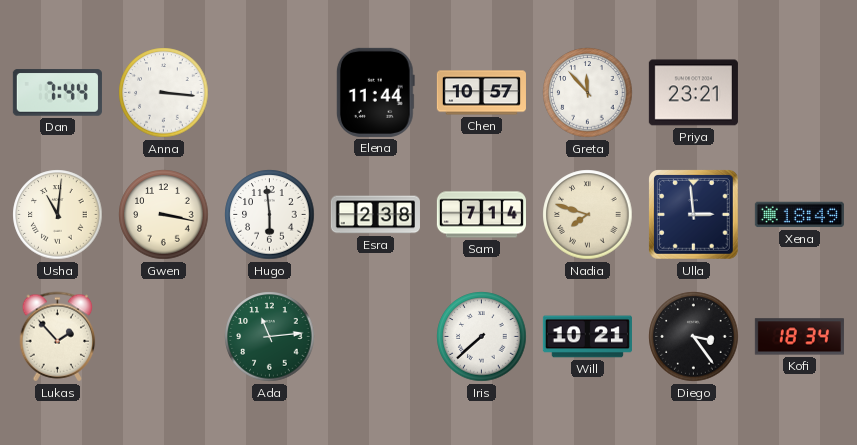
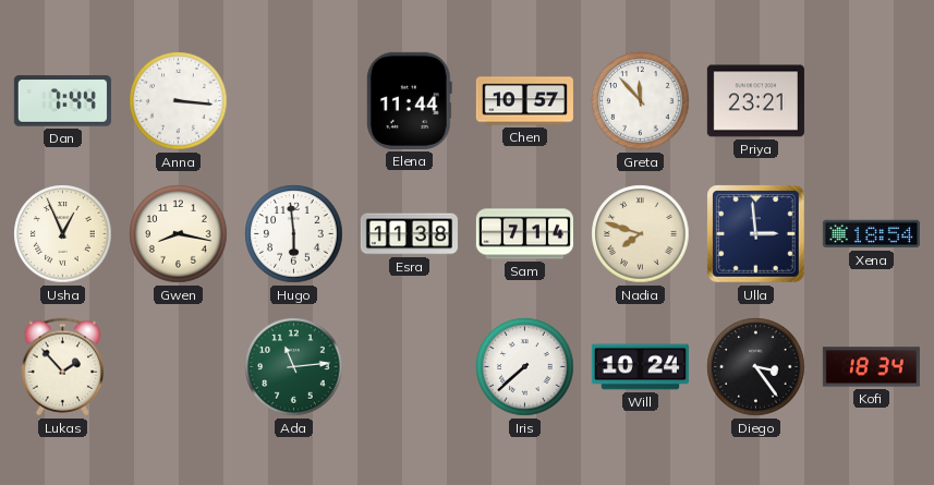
Usha: 11:01 -> 12:56
Gwen: 3:17 -> 8:17
Esra: 2:38 -> 11:38
Xena: 18:49 -> 18:54
Will: 10:21 -> 10:24
